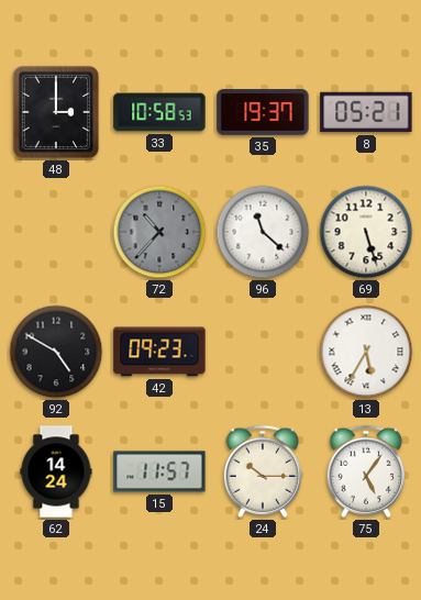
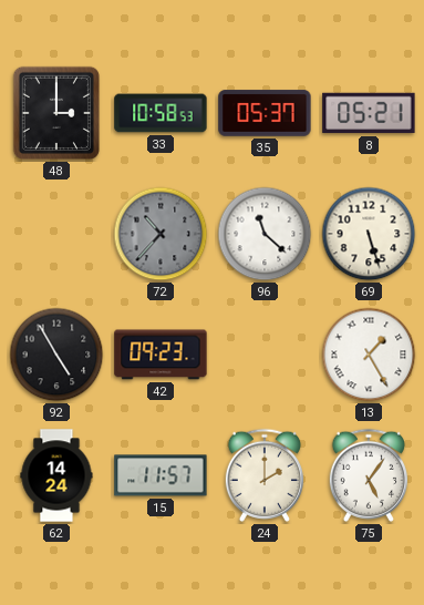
35: 19:37 -> 05:37
92: 4:50 -> 4:55
13: 5:35 -> 1:25
24: 10:15 -> 2:00
